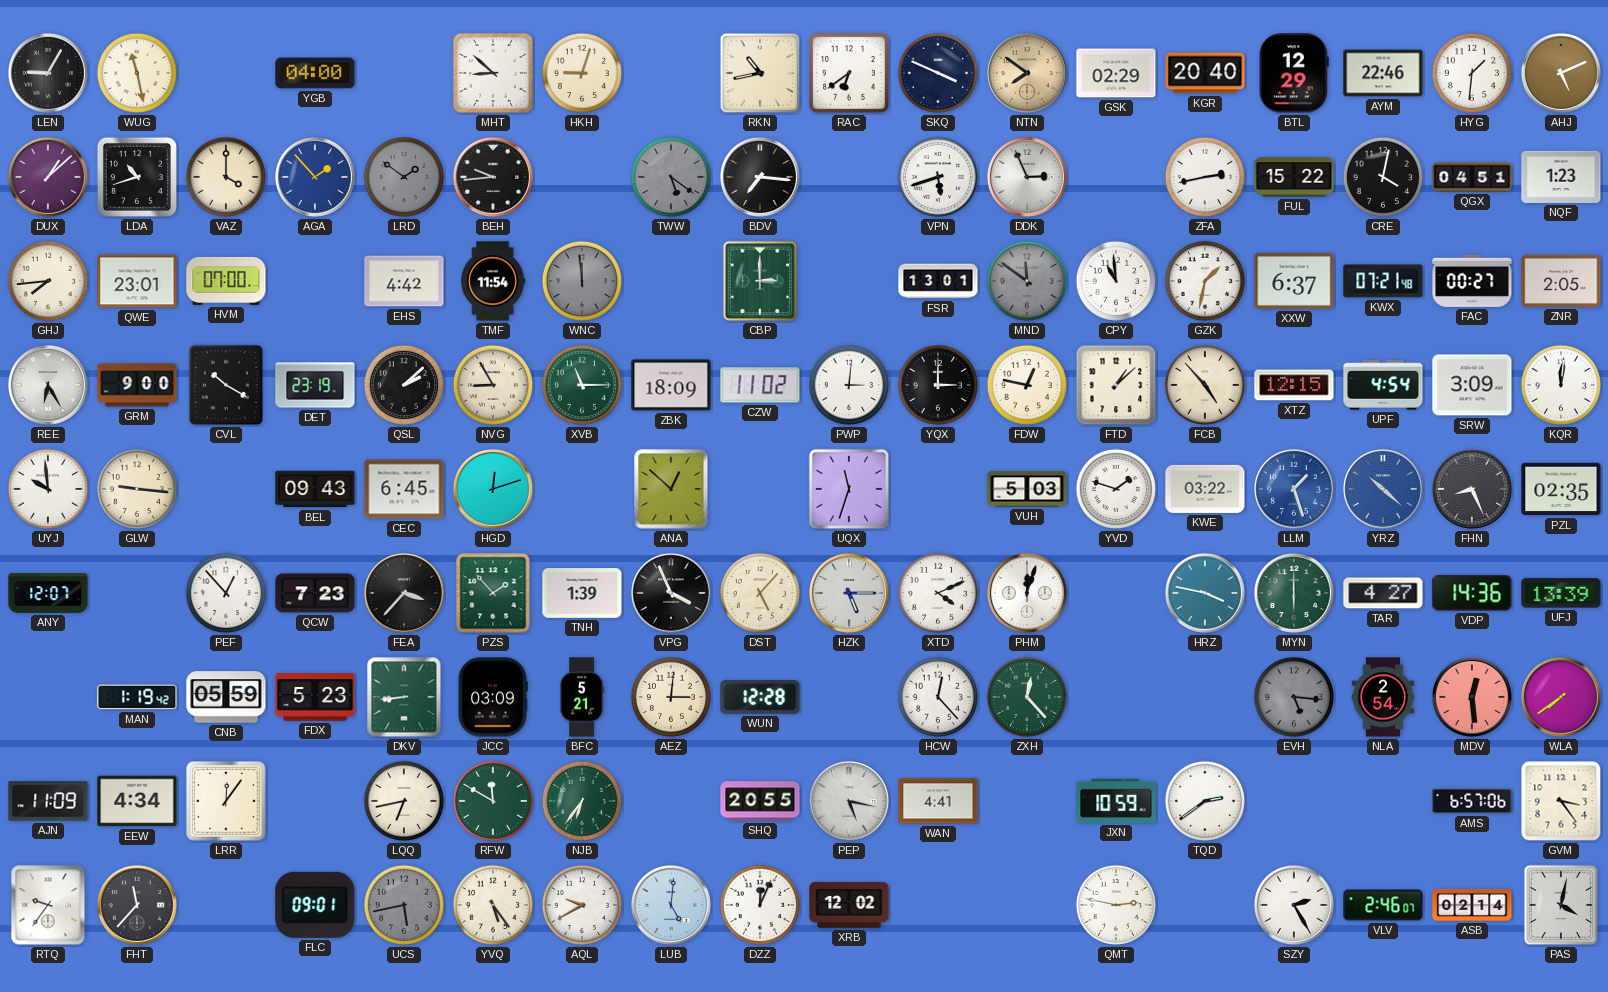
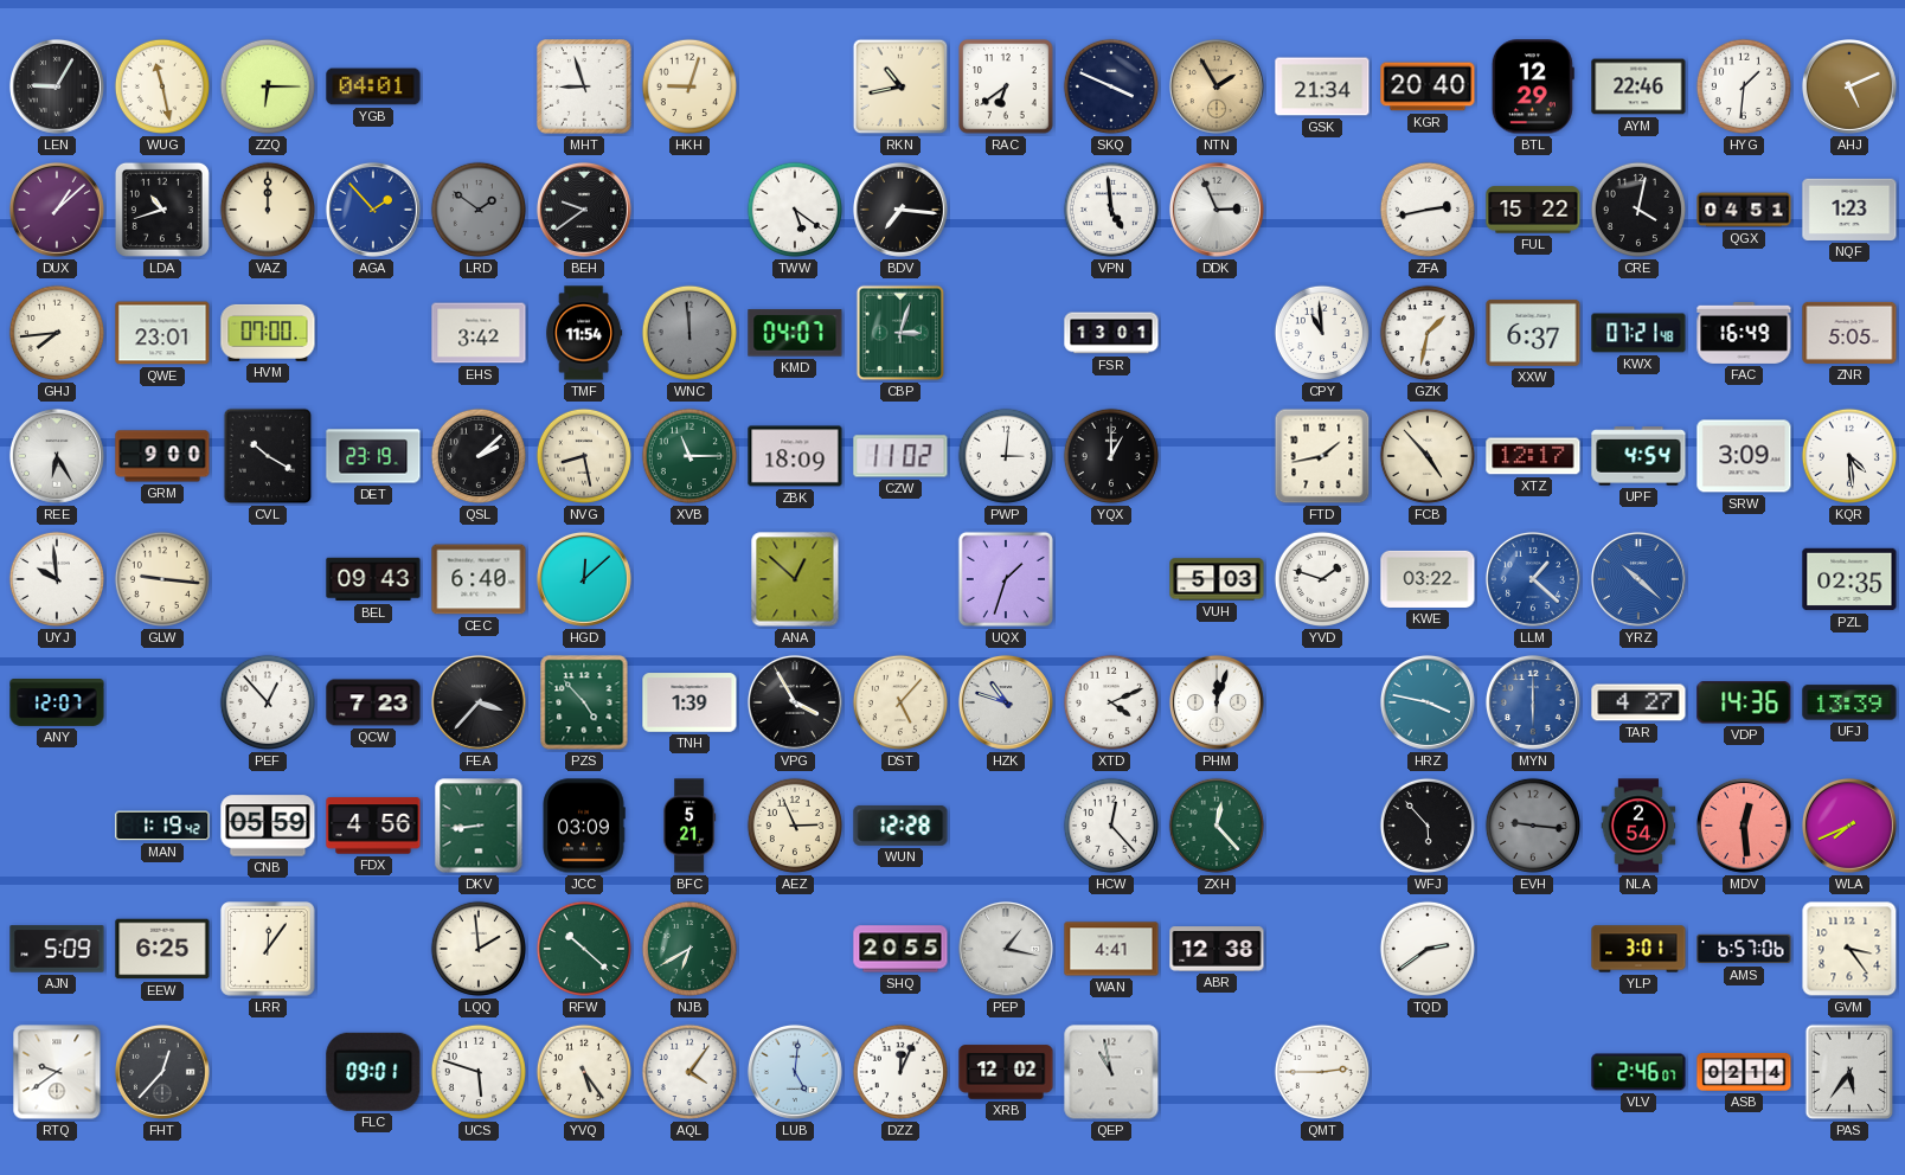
ZZQ: none -> 6:15
YGB: 04:00 -> 04:01
MHT: 8:52 -> 8:57
NTN: 7:51 -> 1:55
GSK: 02:29 -> 21:34
VAZ: 4:00 -> 12:00
BEH: 9:44 -> 9:39
TWW dial: grey -> white
VPN: 5:42 -> 4:59
EHS: 4:42 -> 3:42
KMD: none -> 04:07
CBP: 3:00 -> 3:03
MND: 11:51 -> none
FAC: 00:27 -> 16:49
ZNR: 2:05 -> 5:05
NVG: 8:55 -> 8:28
YQX: 3:00 -> 1:00
FDW: 12:47 -> none
FTD: 1:08 -> 1:43
XTZ: 12:15 -> 12:17
KQR: 12:01 -> 4:29
CEC: 6:45 -> 6:40
HGD: 12:12 -> 12:08
UQX: 11:33 -> 1:33
LLM: 1:27 -> 1:22
FHN: 8:26 -> none
PZS: 1:53 -> 4:53
VPG: 3:56 -> 3:55
HZK: 5:15 -> 10:48
MYN dial: green -> blue
FDX: 5:23 -> 4:56
AEZ: 3:01 -> 2:56
WFJ: none -> 5:53
EVH: 5:16 -> 9:16
WLA: 7:39 -> 7:41
AJN: 11:09 -> 5:09
EEW: 4:34 -> 6:25
LQQ: 6:43 -> 1:59
RFW: 11:50 -> 10:22
NJB: 6:36 -> 6:40
PEP: 5:17 -> 1:17
ABR: none -> 12:38
JXN: 10:59 -> none
YLP: none -> 3:01
RTQ: 9:36 -> 9:39
FHT: 11:37 -> 12:37
UCS: 5:43 -> 5:48
UCS dial: grey -> white
AQL: 9:40 -> 4:06
QEP: none -> 10:58
QMT: 2:47 -> 2:45
SZY: 2:25 -> none
PAS: 4:02 -> 5:36
